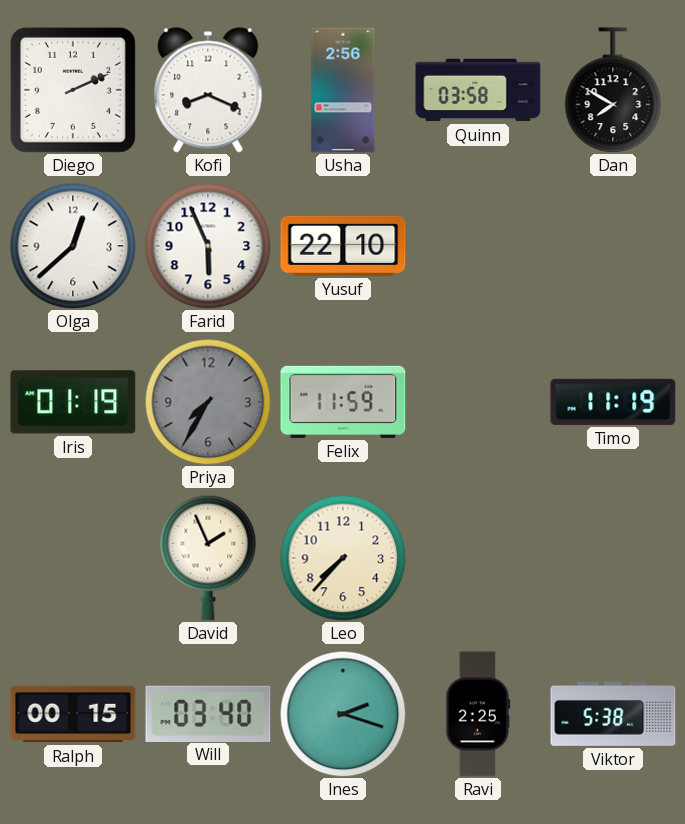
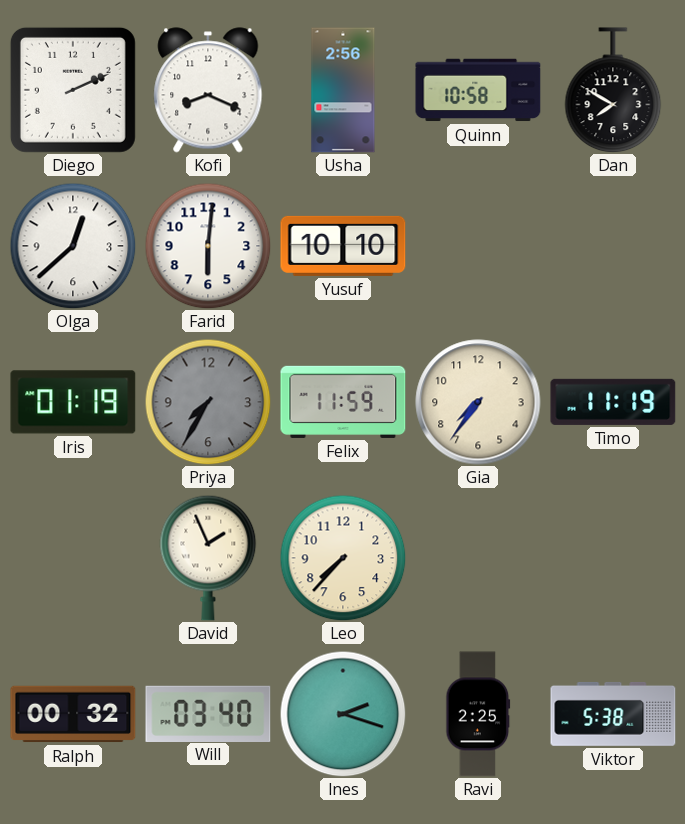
Quinn: 03:58 -> 10:58
Farid: 5:56 -> 6:01
Yusuf: 22:10 -> 10:10
Gia: none -> 7:36
Ralph: 00:15 -> 00:32
